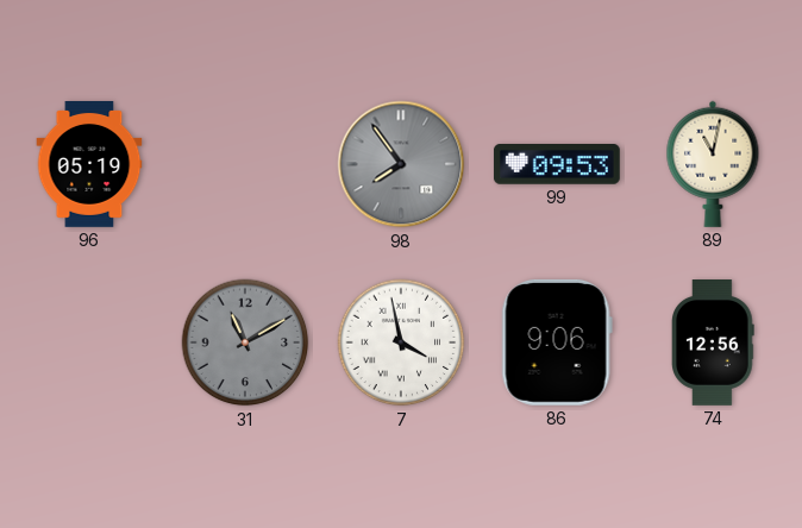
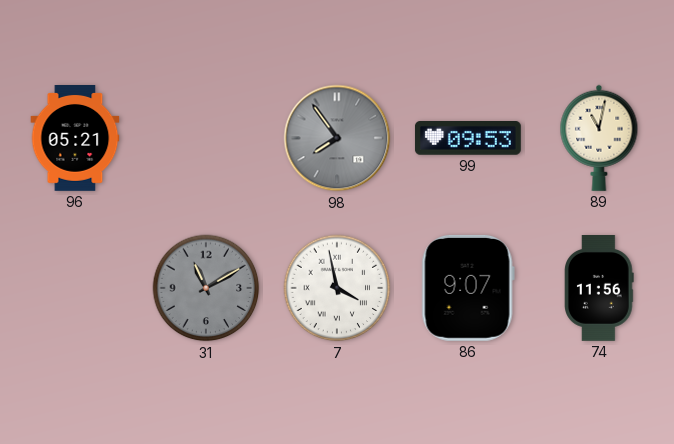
96: 05:19 -> 05:21
86: 9:06 -> 9:07
74: 12:56 -> 11:56
